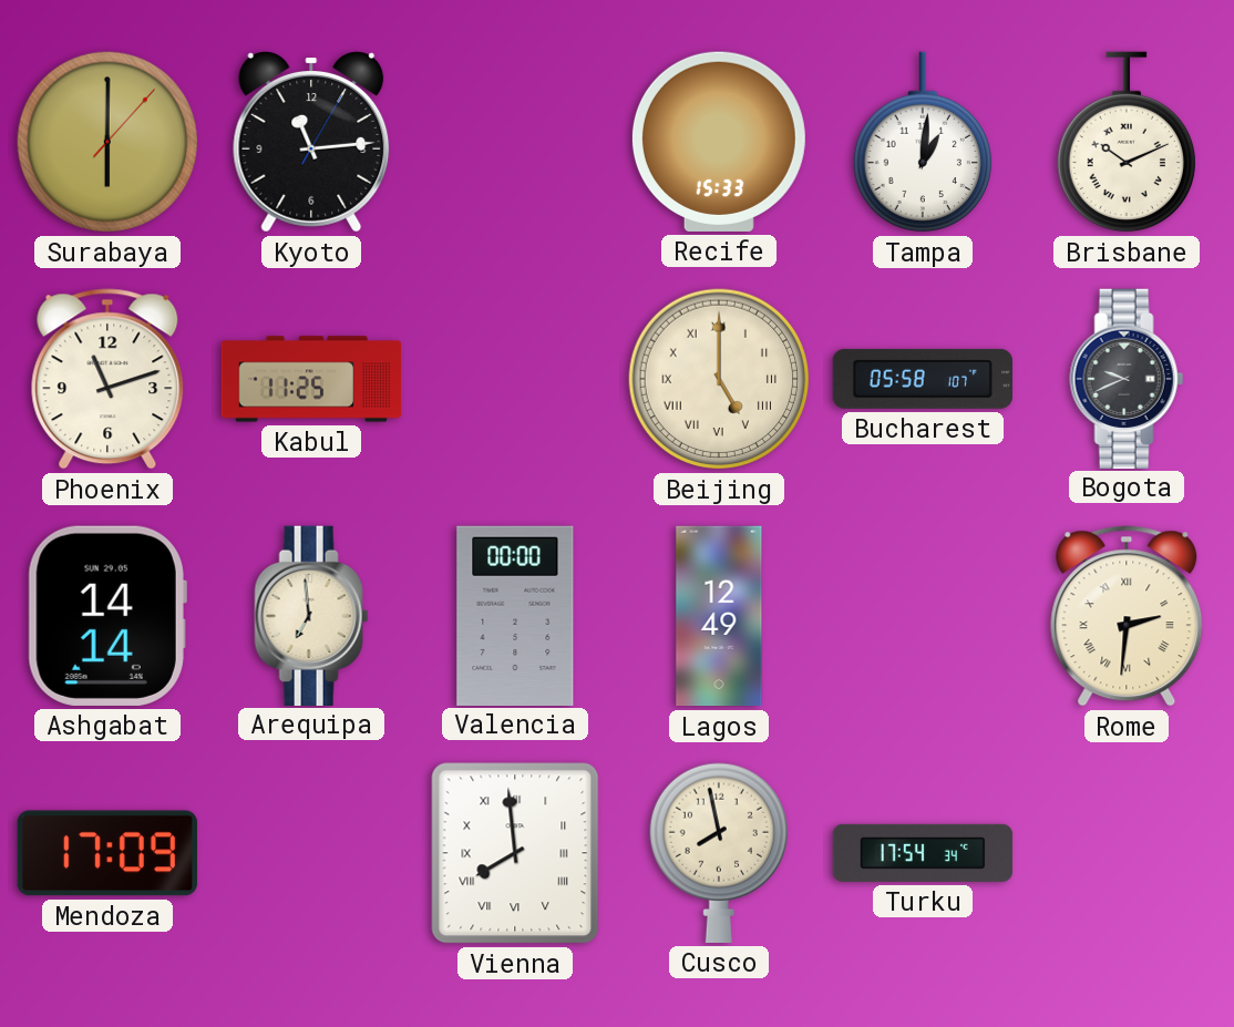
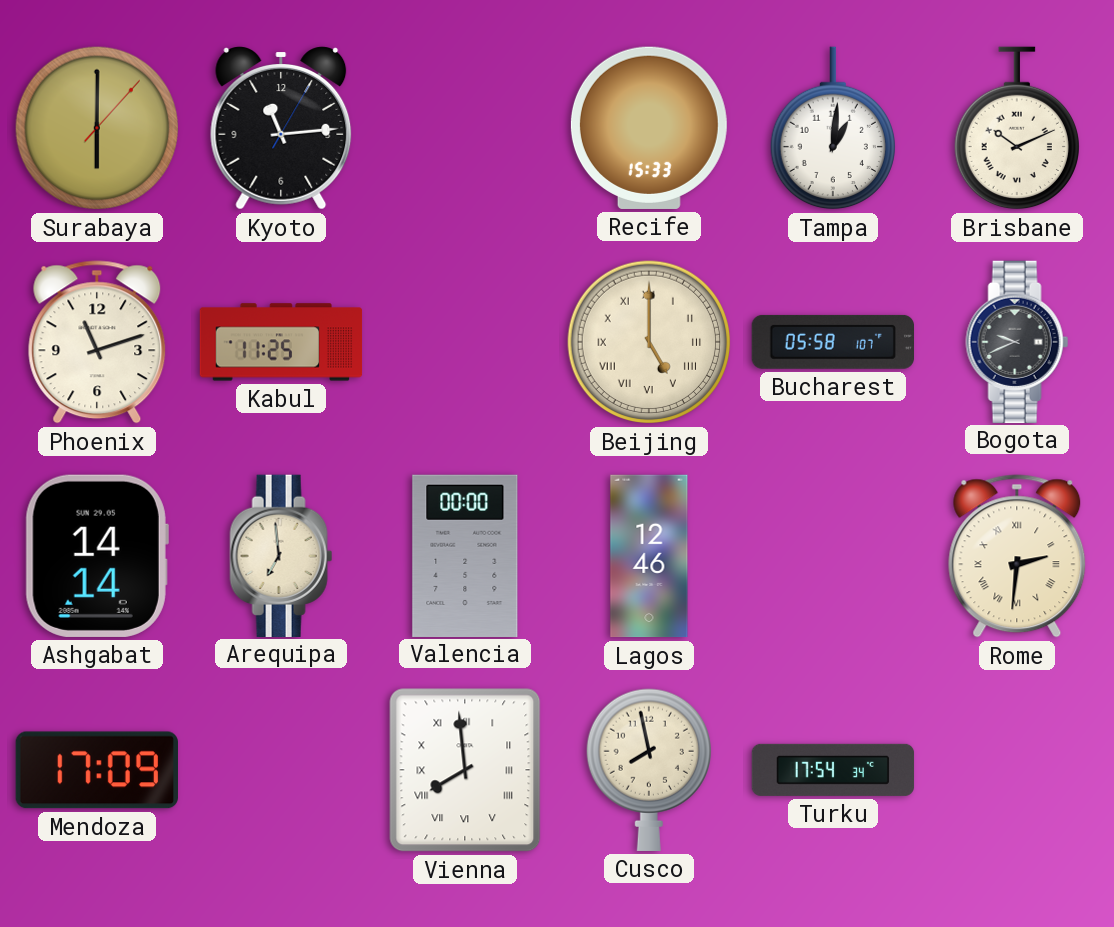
Lagos: 12:49 -> 12:46
